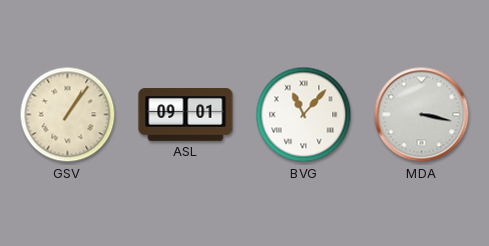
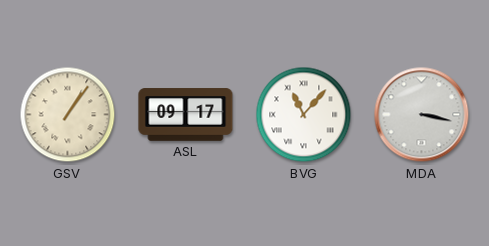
ASL: 09:01 -> 09:17
